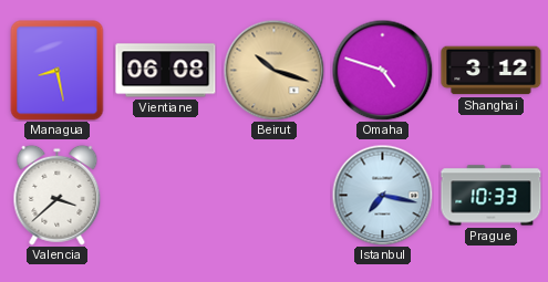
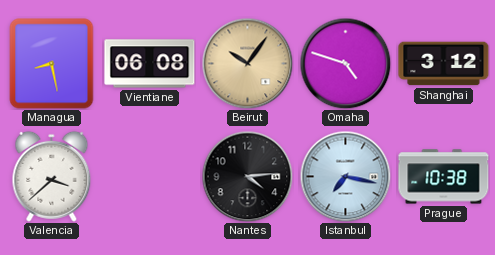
Beirut: 10:18 -> 10:06
Nantes: none -> 4:14
Prague: 10:33 -> 10:38
